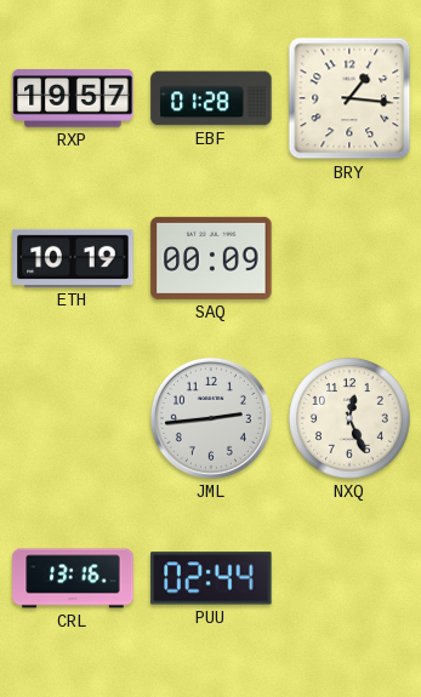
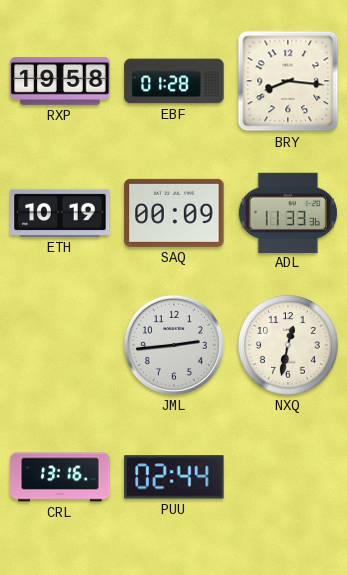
RXP: 19:57 -> 19:58
BRY: 1:16 -> 8:16
ADL: none -> 11:33
NXQ: 12:26 -> 12:32
